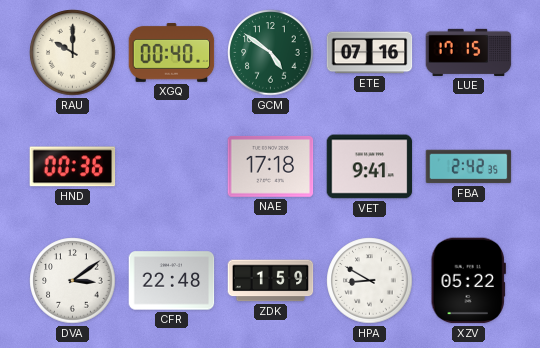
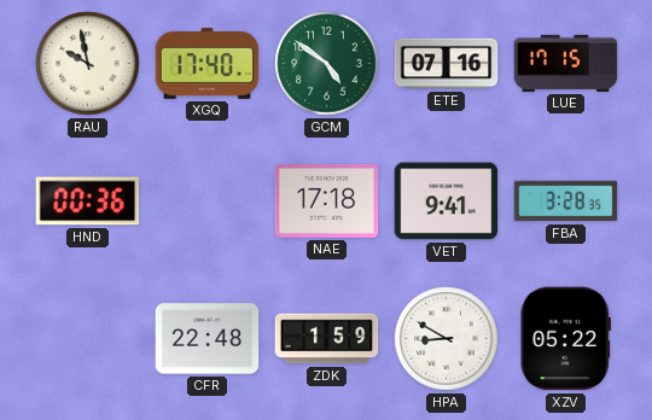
RAU: 10:00 -> 9:58
XGQ: 00:40 -> 17:40
FBA: 2:42 -> 3:28
DVA: 3:09 -> none
